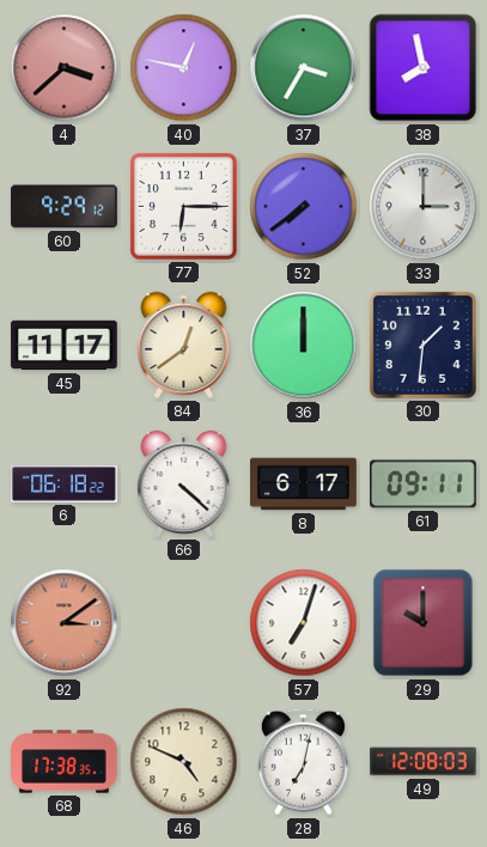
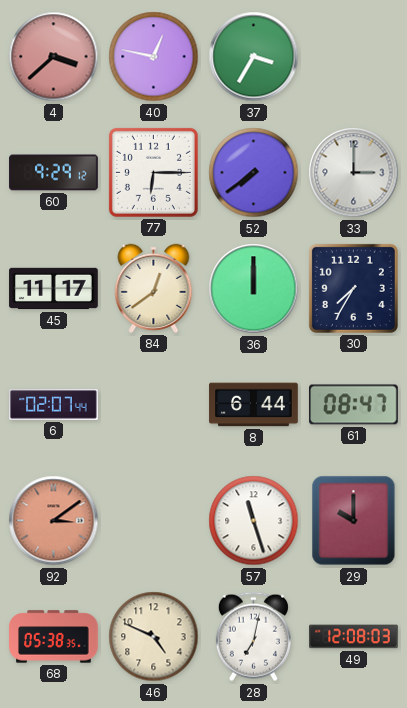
38: 7:58 -> none
30: 1:31 -> 7:35
6: 06:18 -> 02:07
66: 4:22 -> none
8: 6:17 -> 6:44
61: 09:11 -> 08:47
57: 7:03 -> 11:27
68: 17:38 -> 05:38
